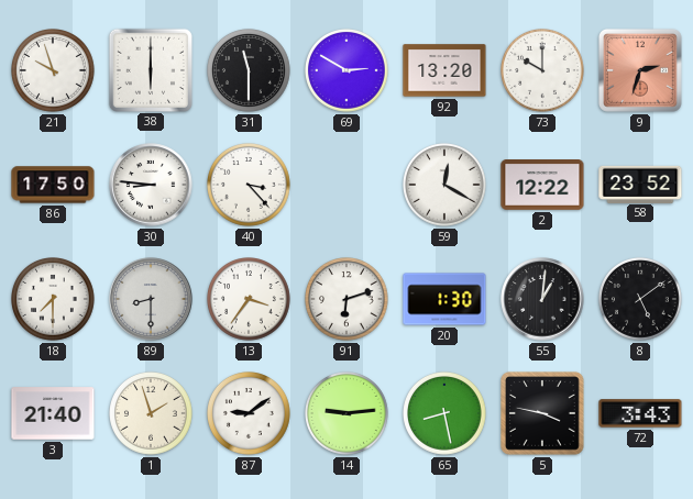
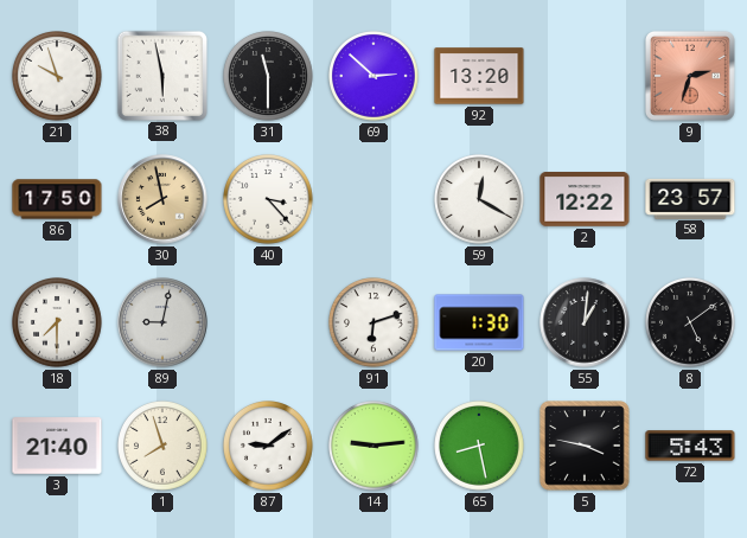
38: 6:00 -> 5:58
69: 2:50 -> 2:52
73: 10:00 -> none
30: 8:46 -> 7:58
30 dial: white -> champagne
58: 23:52 -> 23:57
89: 8:30 -> 9:02
13: 3:36 -> none
1: 1:57 -> 7:57
72: 3:43 -> 5:43
